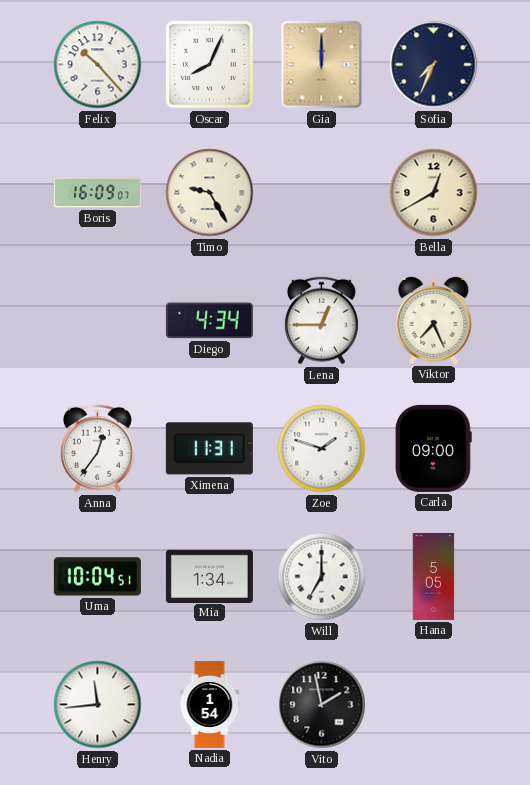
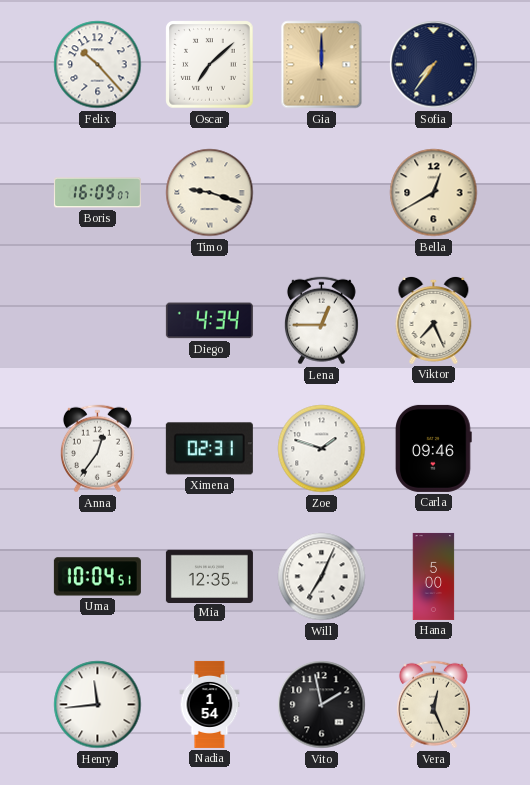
Oscar: 8:04 -> 7:08
Sofia: 7:34 -> 7:36
Timo: 9:25 -> 9:18
Ximena: 11:31 -> 02:31
Carla: 09:00 -> 09:46
Mia: 1:34 -> 12:35
Will: 7:00 -> 7:04
Hana: 5:05 -> 5:00
Vera: none -> 12:26
